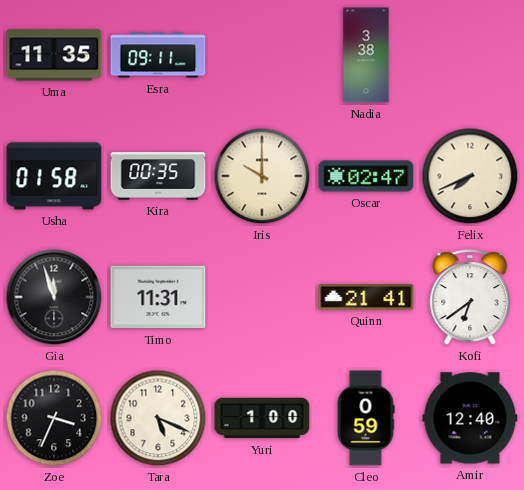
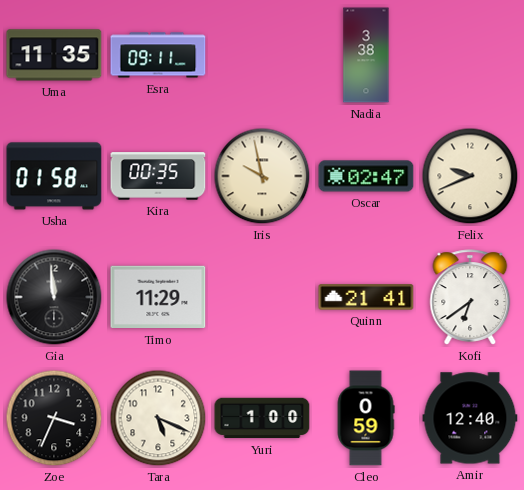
Iris: 10:00 -> 9:58
Felix: 7:41 -> 9:41
Gia: 11:57 -> 11:59
Timo: 11:31 -> 11:29
